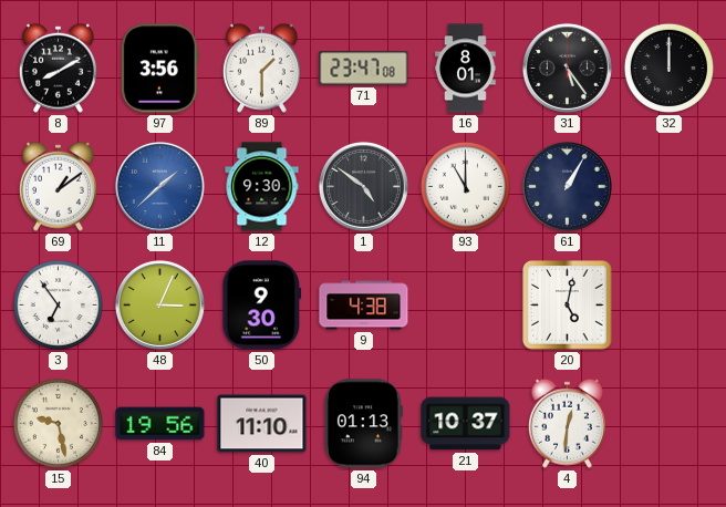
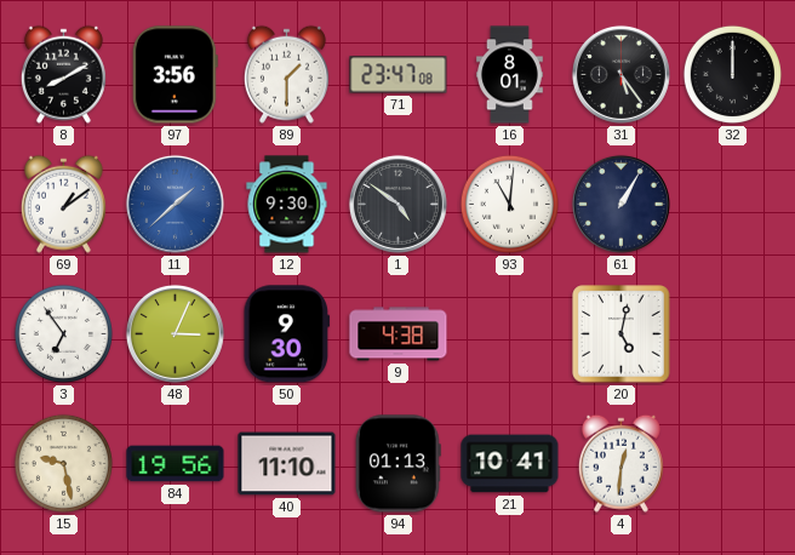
93: 11:00 -> 11:01
21: 10:37 -> 10:41
